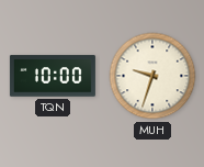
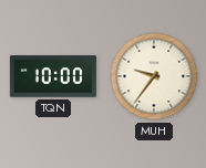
MUH: 9:33 -> 9:36
